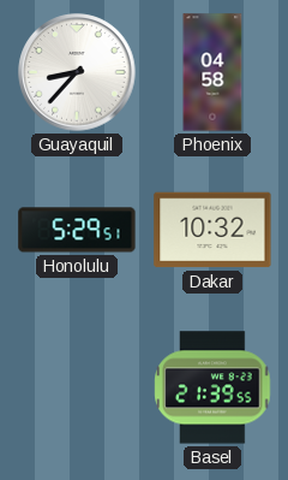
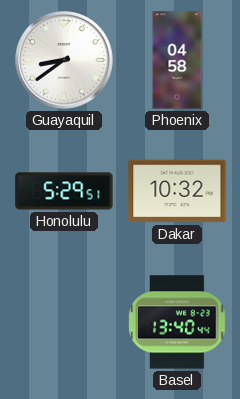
Guayaquil: 8:37 -> 8:39
Basel: 21:39 -> 13:40
